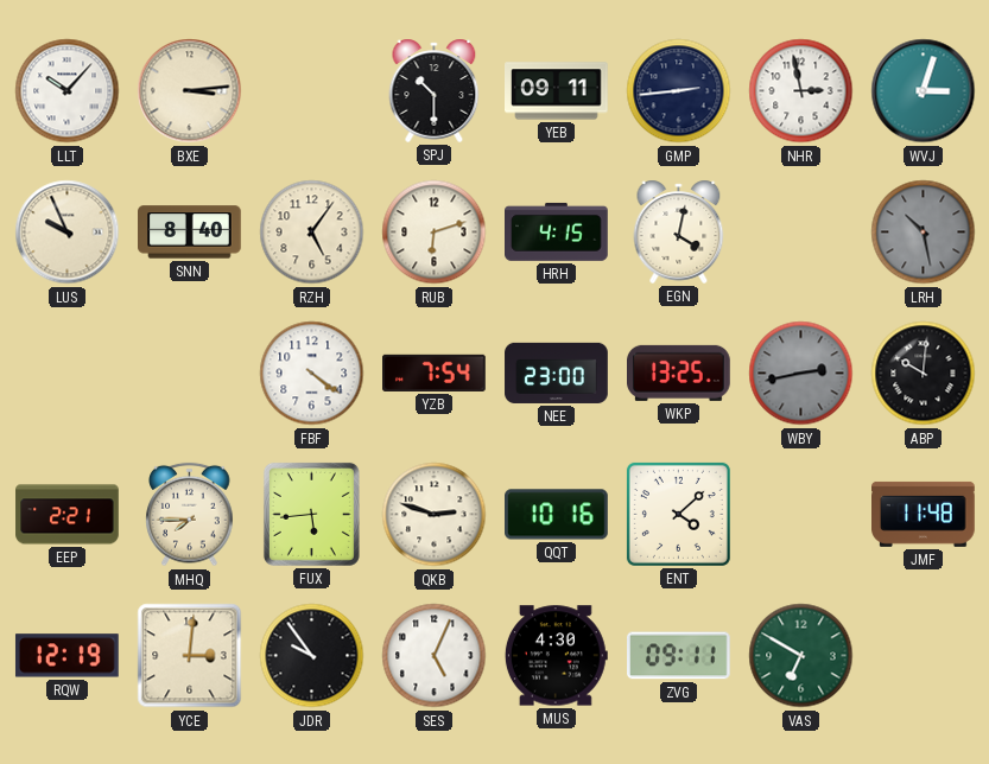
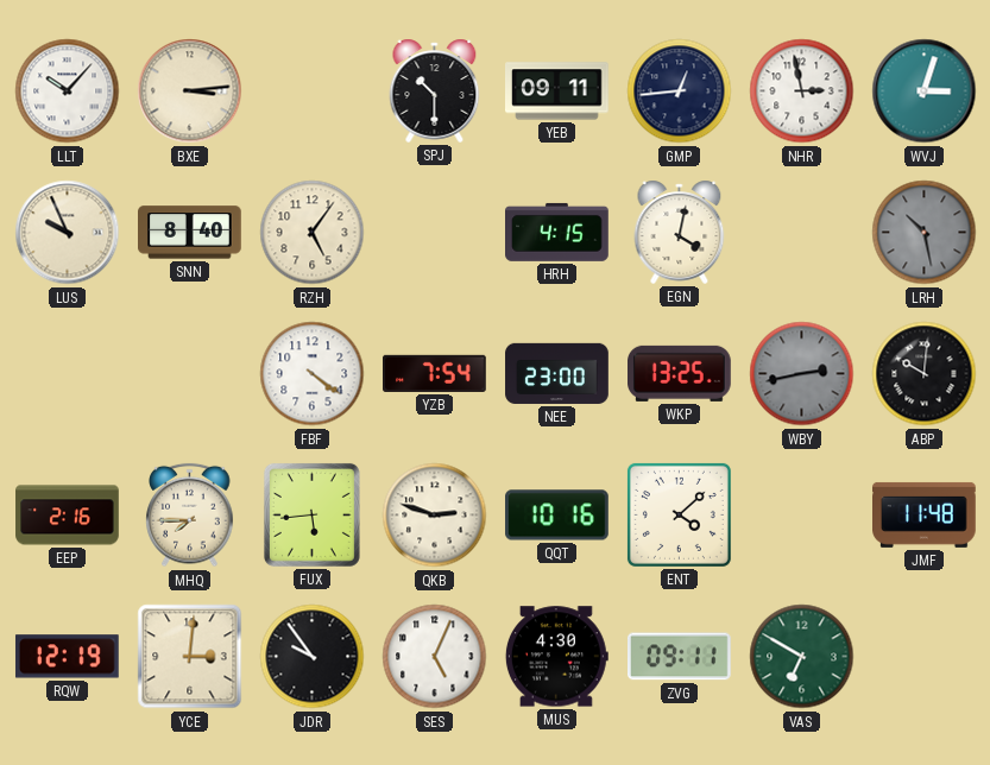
GMP: 2:44 -> 12:44
RUB: 6:12 -> none
EEP: 2:21 -> 2:16
